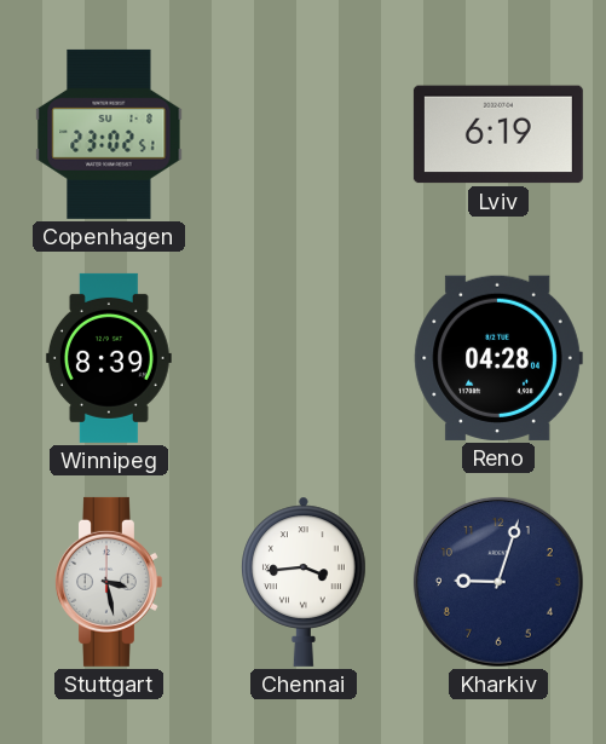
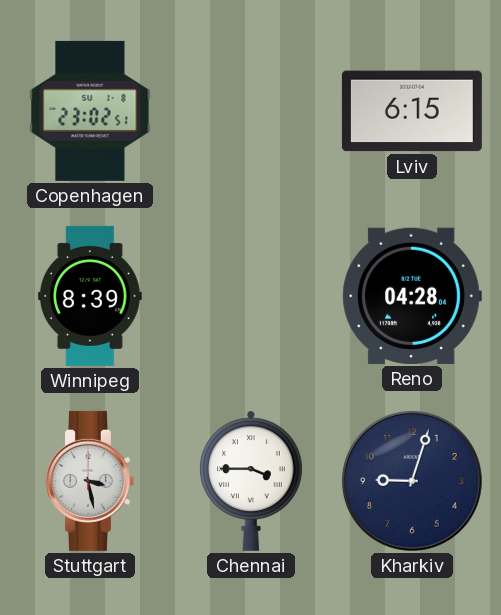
Lviv: 6:19 -> 6:15
Chennai: 3:44 -> 3:45
